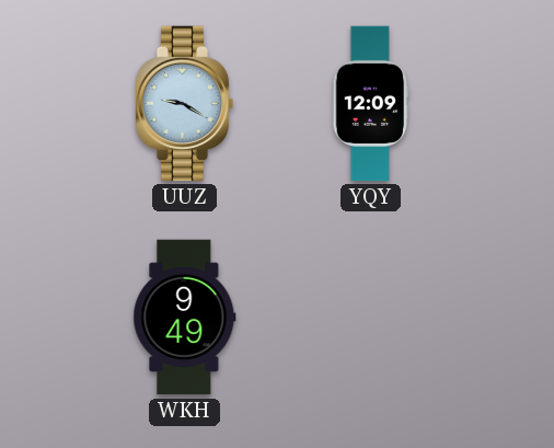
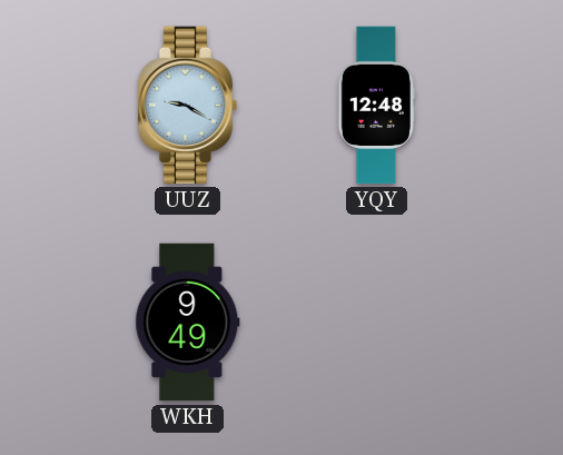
YQY: 12:09 -> 12:48
